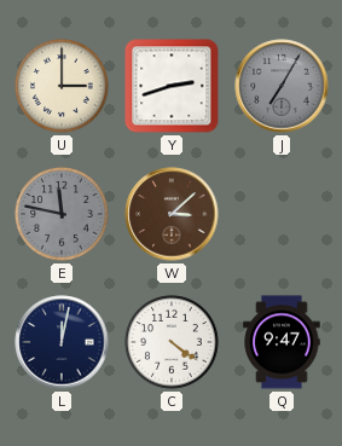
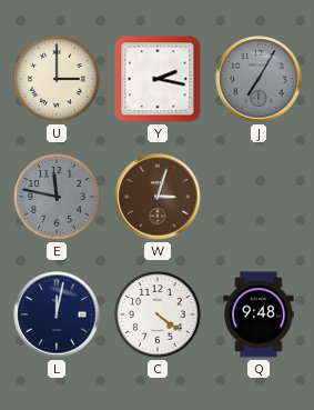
Y: 2:42 -> 2:17
W: 3:08 -> 3:03
Q: 9:47 -> 9:48
